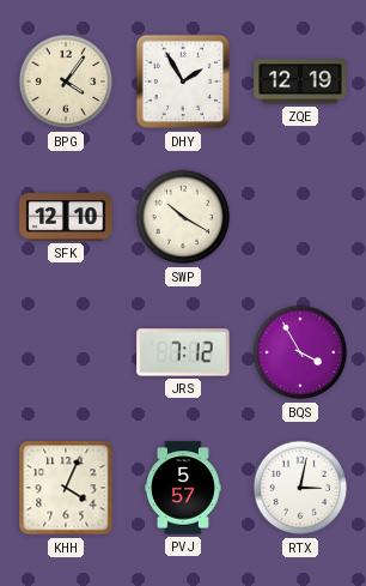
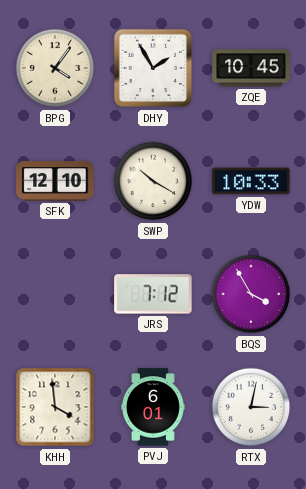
ZQE: 12:19 -> 10:45
YDW: none -> 10:33
KHH: 4:04 -> 3:59
PVJ: 5:57 -> 6:01
